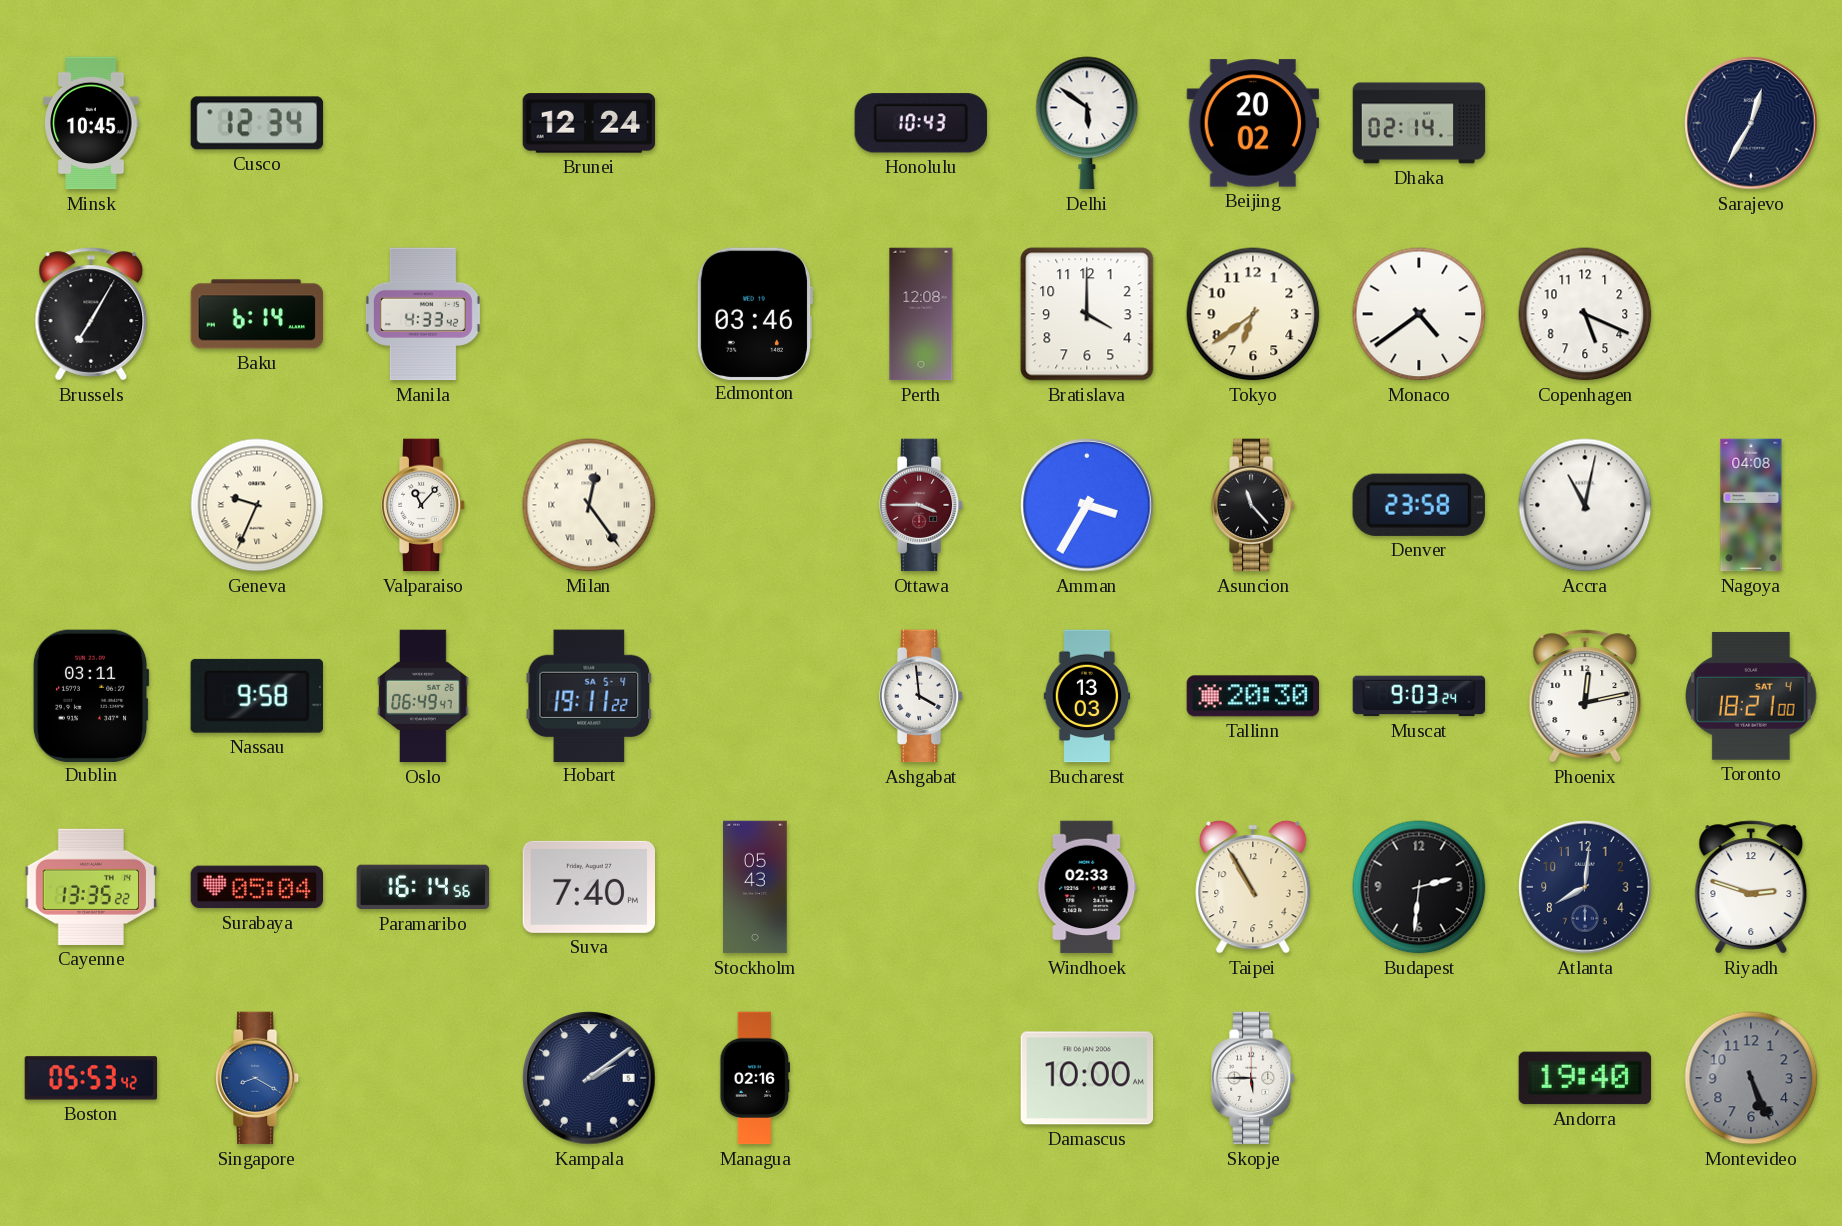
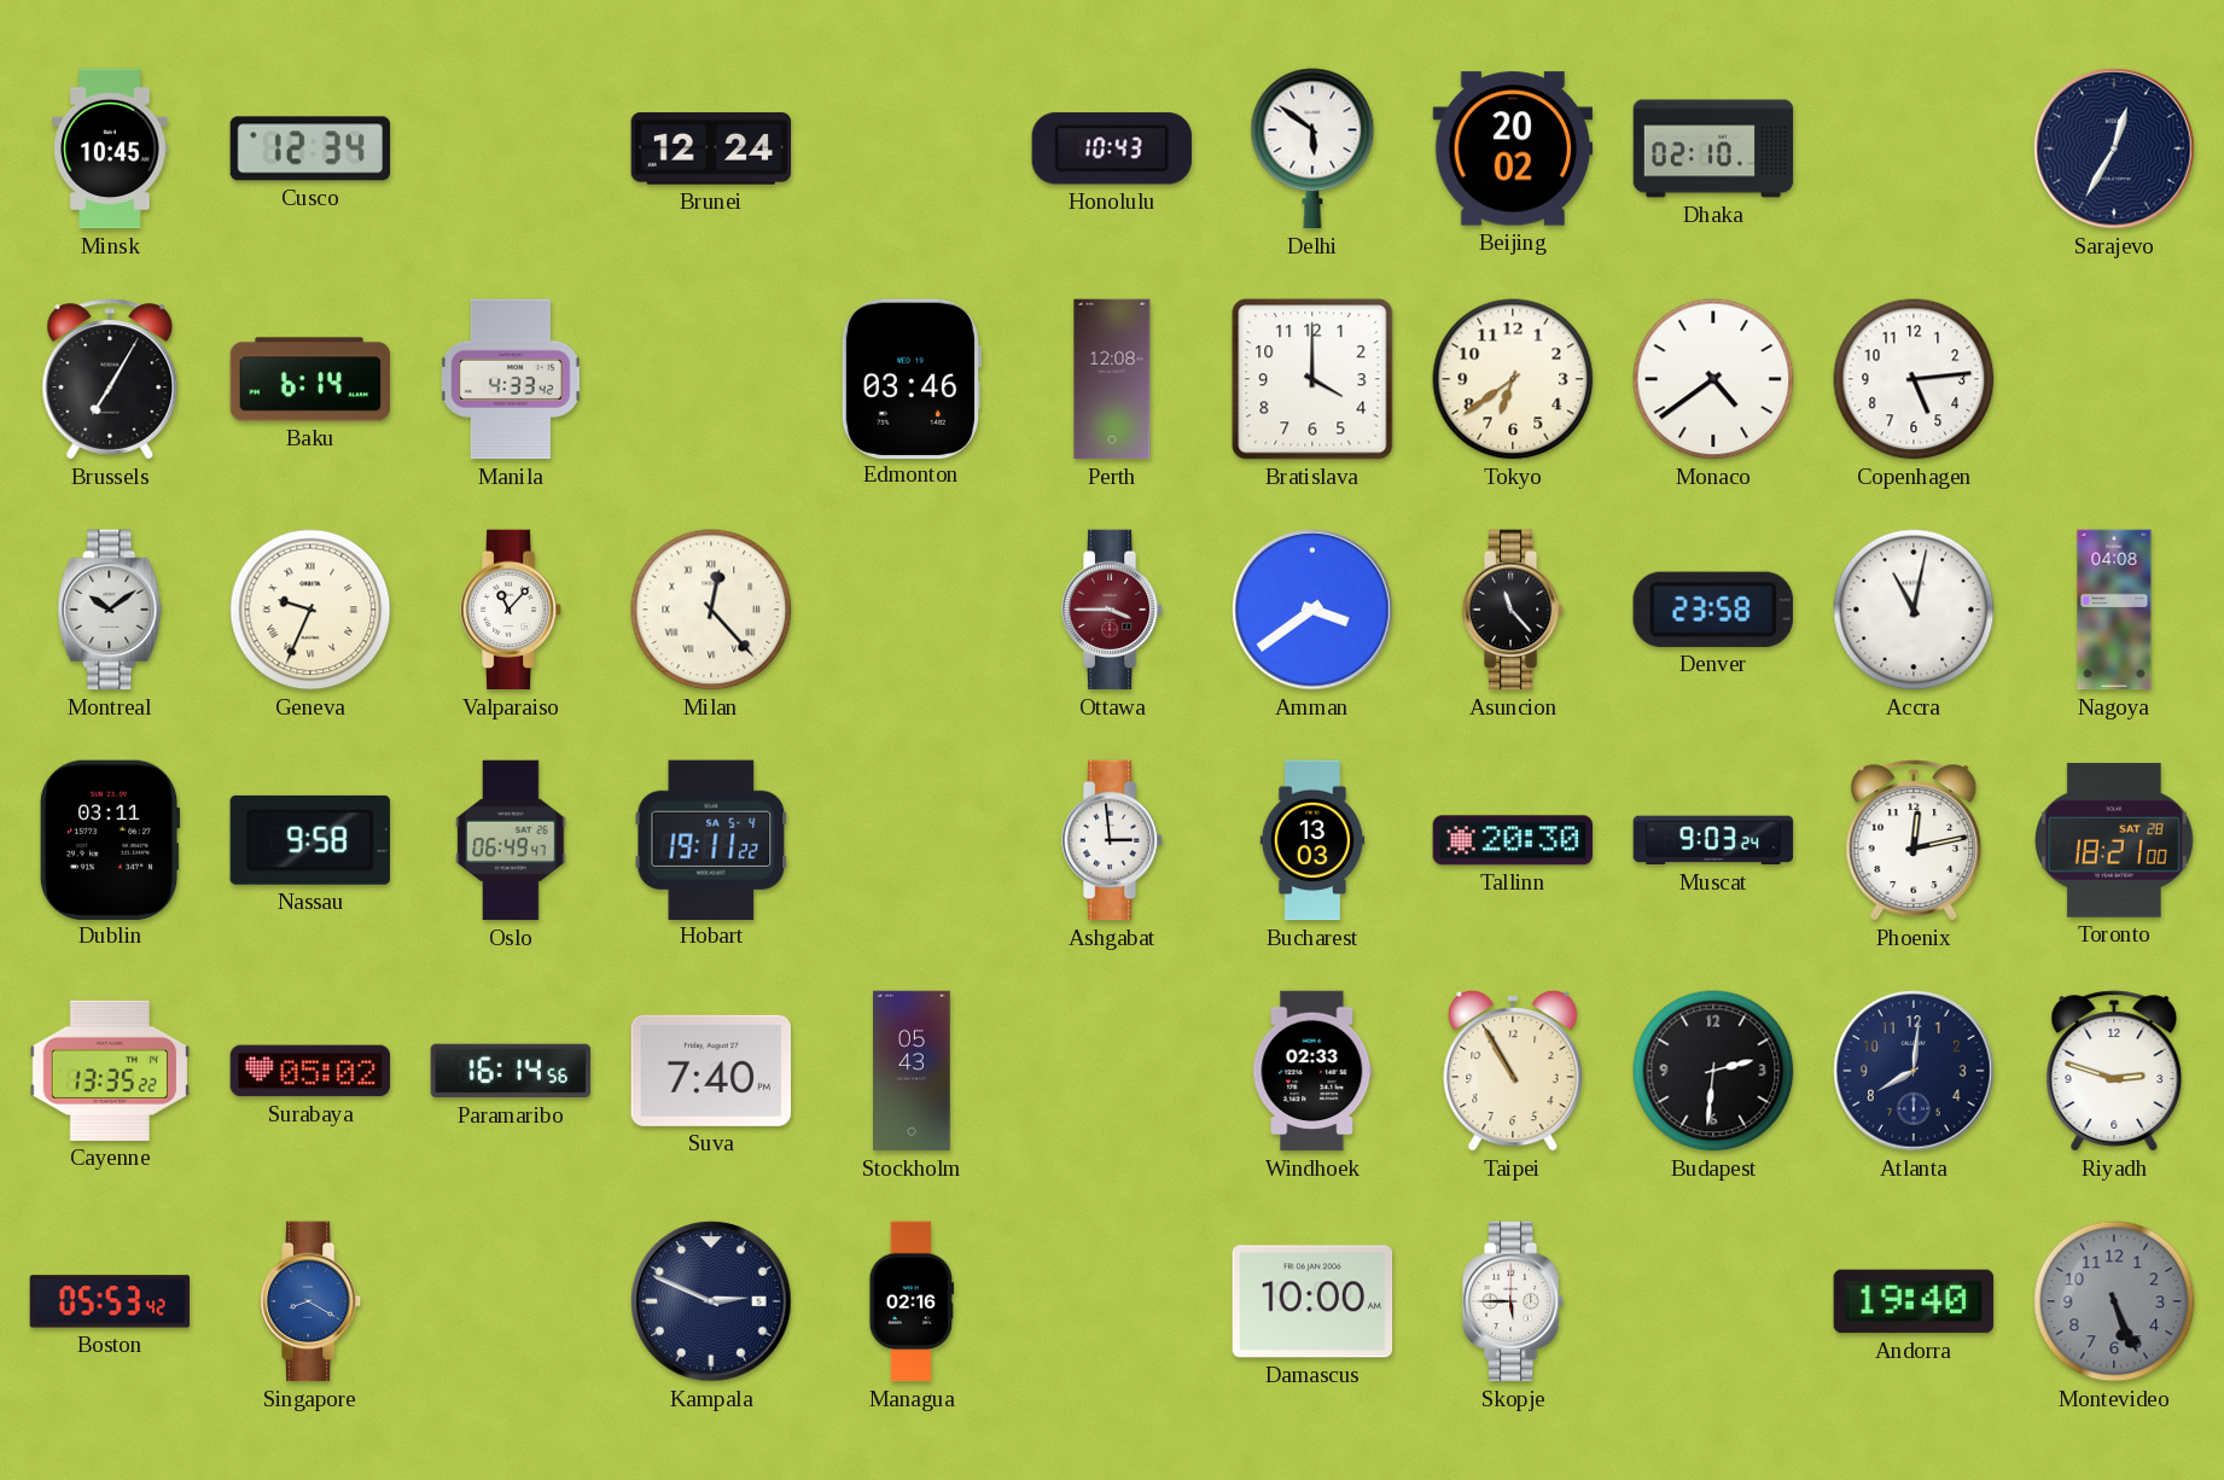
Dhaka: 02:14 -> 02:10
Copenhagen: 5:19 -> 5:14
Montreal: none -> 10:09
Milan: 12:24 -> 12:23
Amman: 3:35 -> 3:39
Ashgabat: 3:59 -> 2:59
Toronto date: SAT 4 -> SAT 28
Surabaya: 05:04 -> 05:02
Kampala: 2:09 -> 2:49
